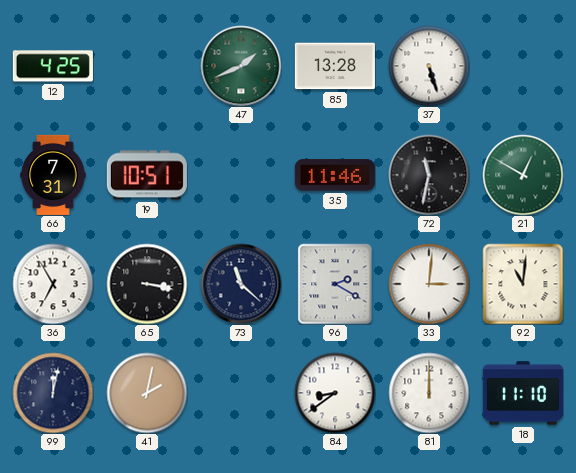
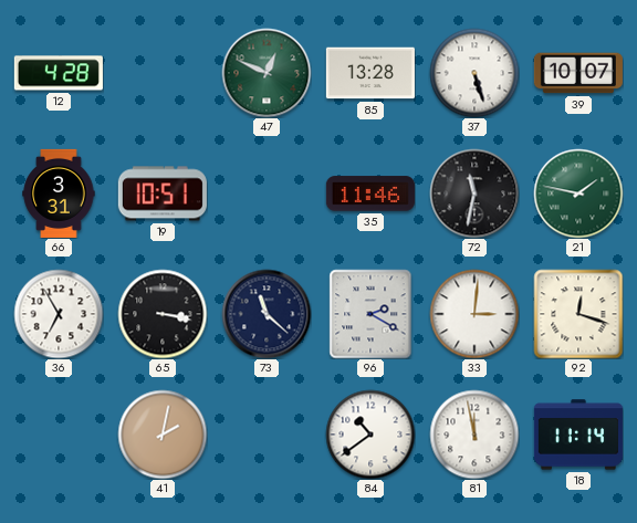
12: 4:25 -> 4:28
47: 1:41 -> 12:49
39: none -> 10:07
66: 7:31 -> 3:31
21: 12:50 -> 1:47
92: 11:01 -> 12:18
99: 12:02 -> none
84: 8:39 -> 10:39
81: 12:00 -> 11:58
18: 11:10 -> 11:14
